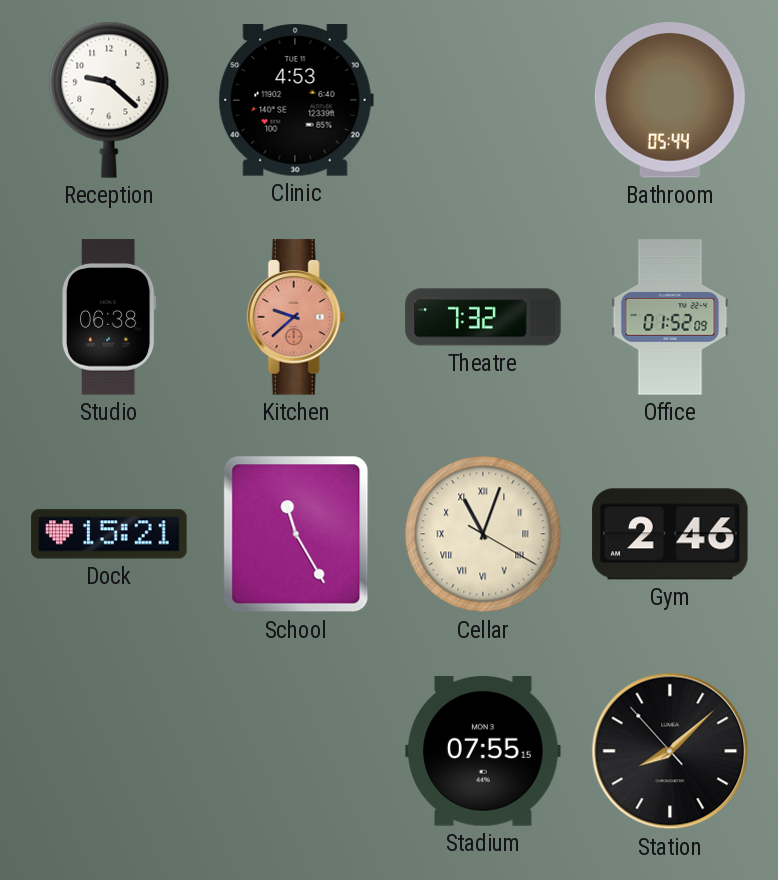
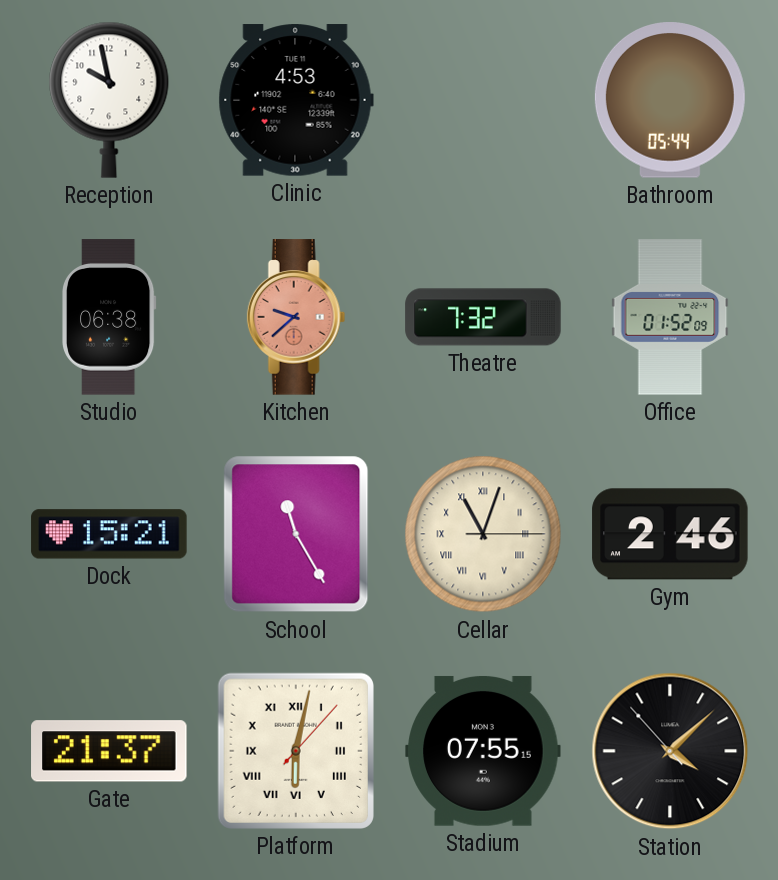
Reception: 9:22 -> 9:58
Cellar: 11:03:20 -> 11:03:15
Gate: none -> 21:37
Platform: none -> 6:02
Station: 8:07 -> 4:07
